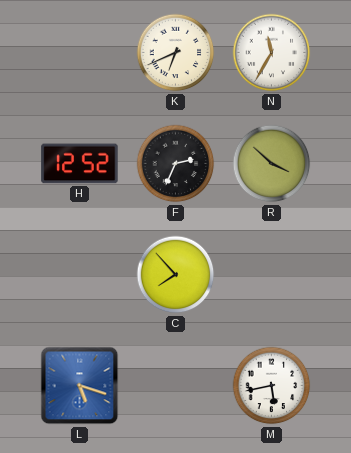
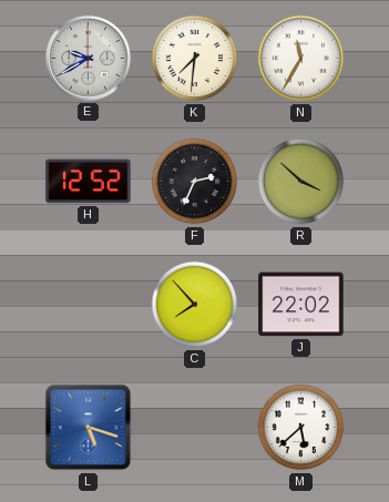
E: none -> 9:40
K: 6:41 -> 7:31
J: none -> 22:02
M: 5:43 -> 5:38
